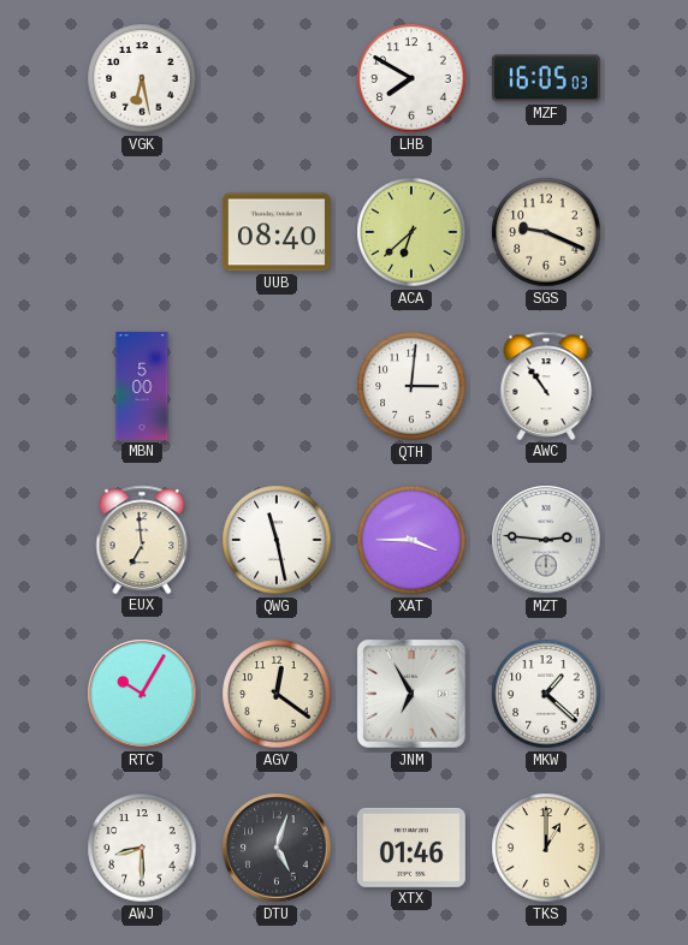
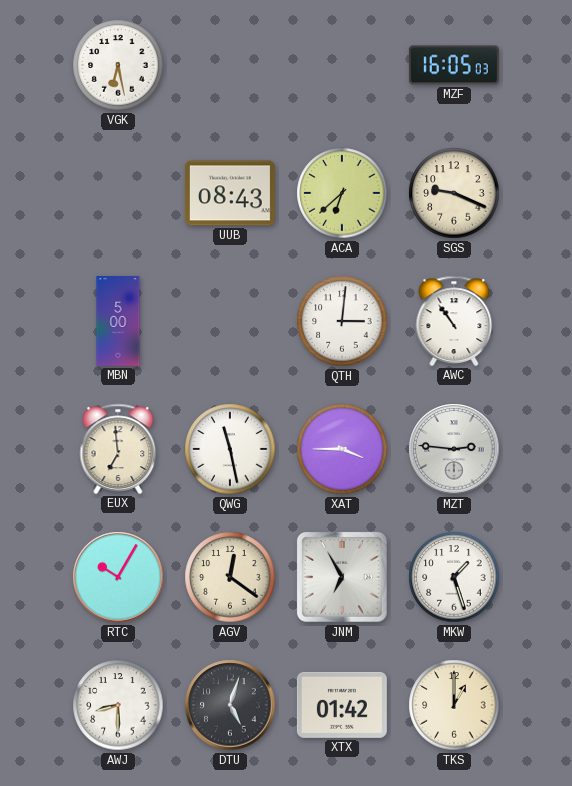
LHB: 7:50 -> none
UUB: 08:40 -> 08:43
MKW: 1:22 -> 1:27
XTX: 01:46 -> 01:42
